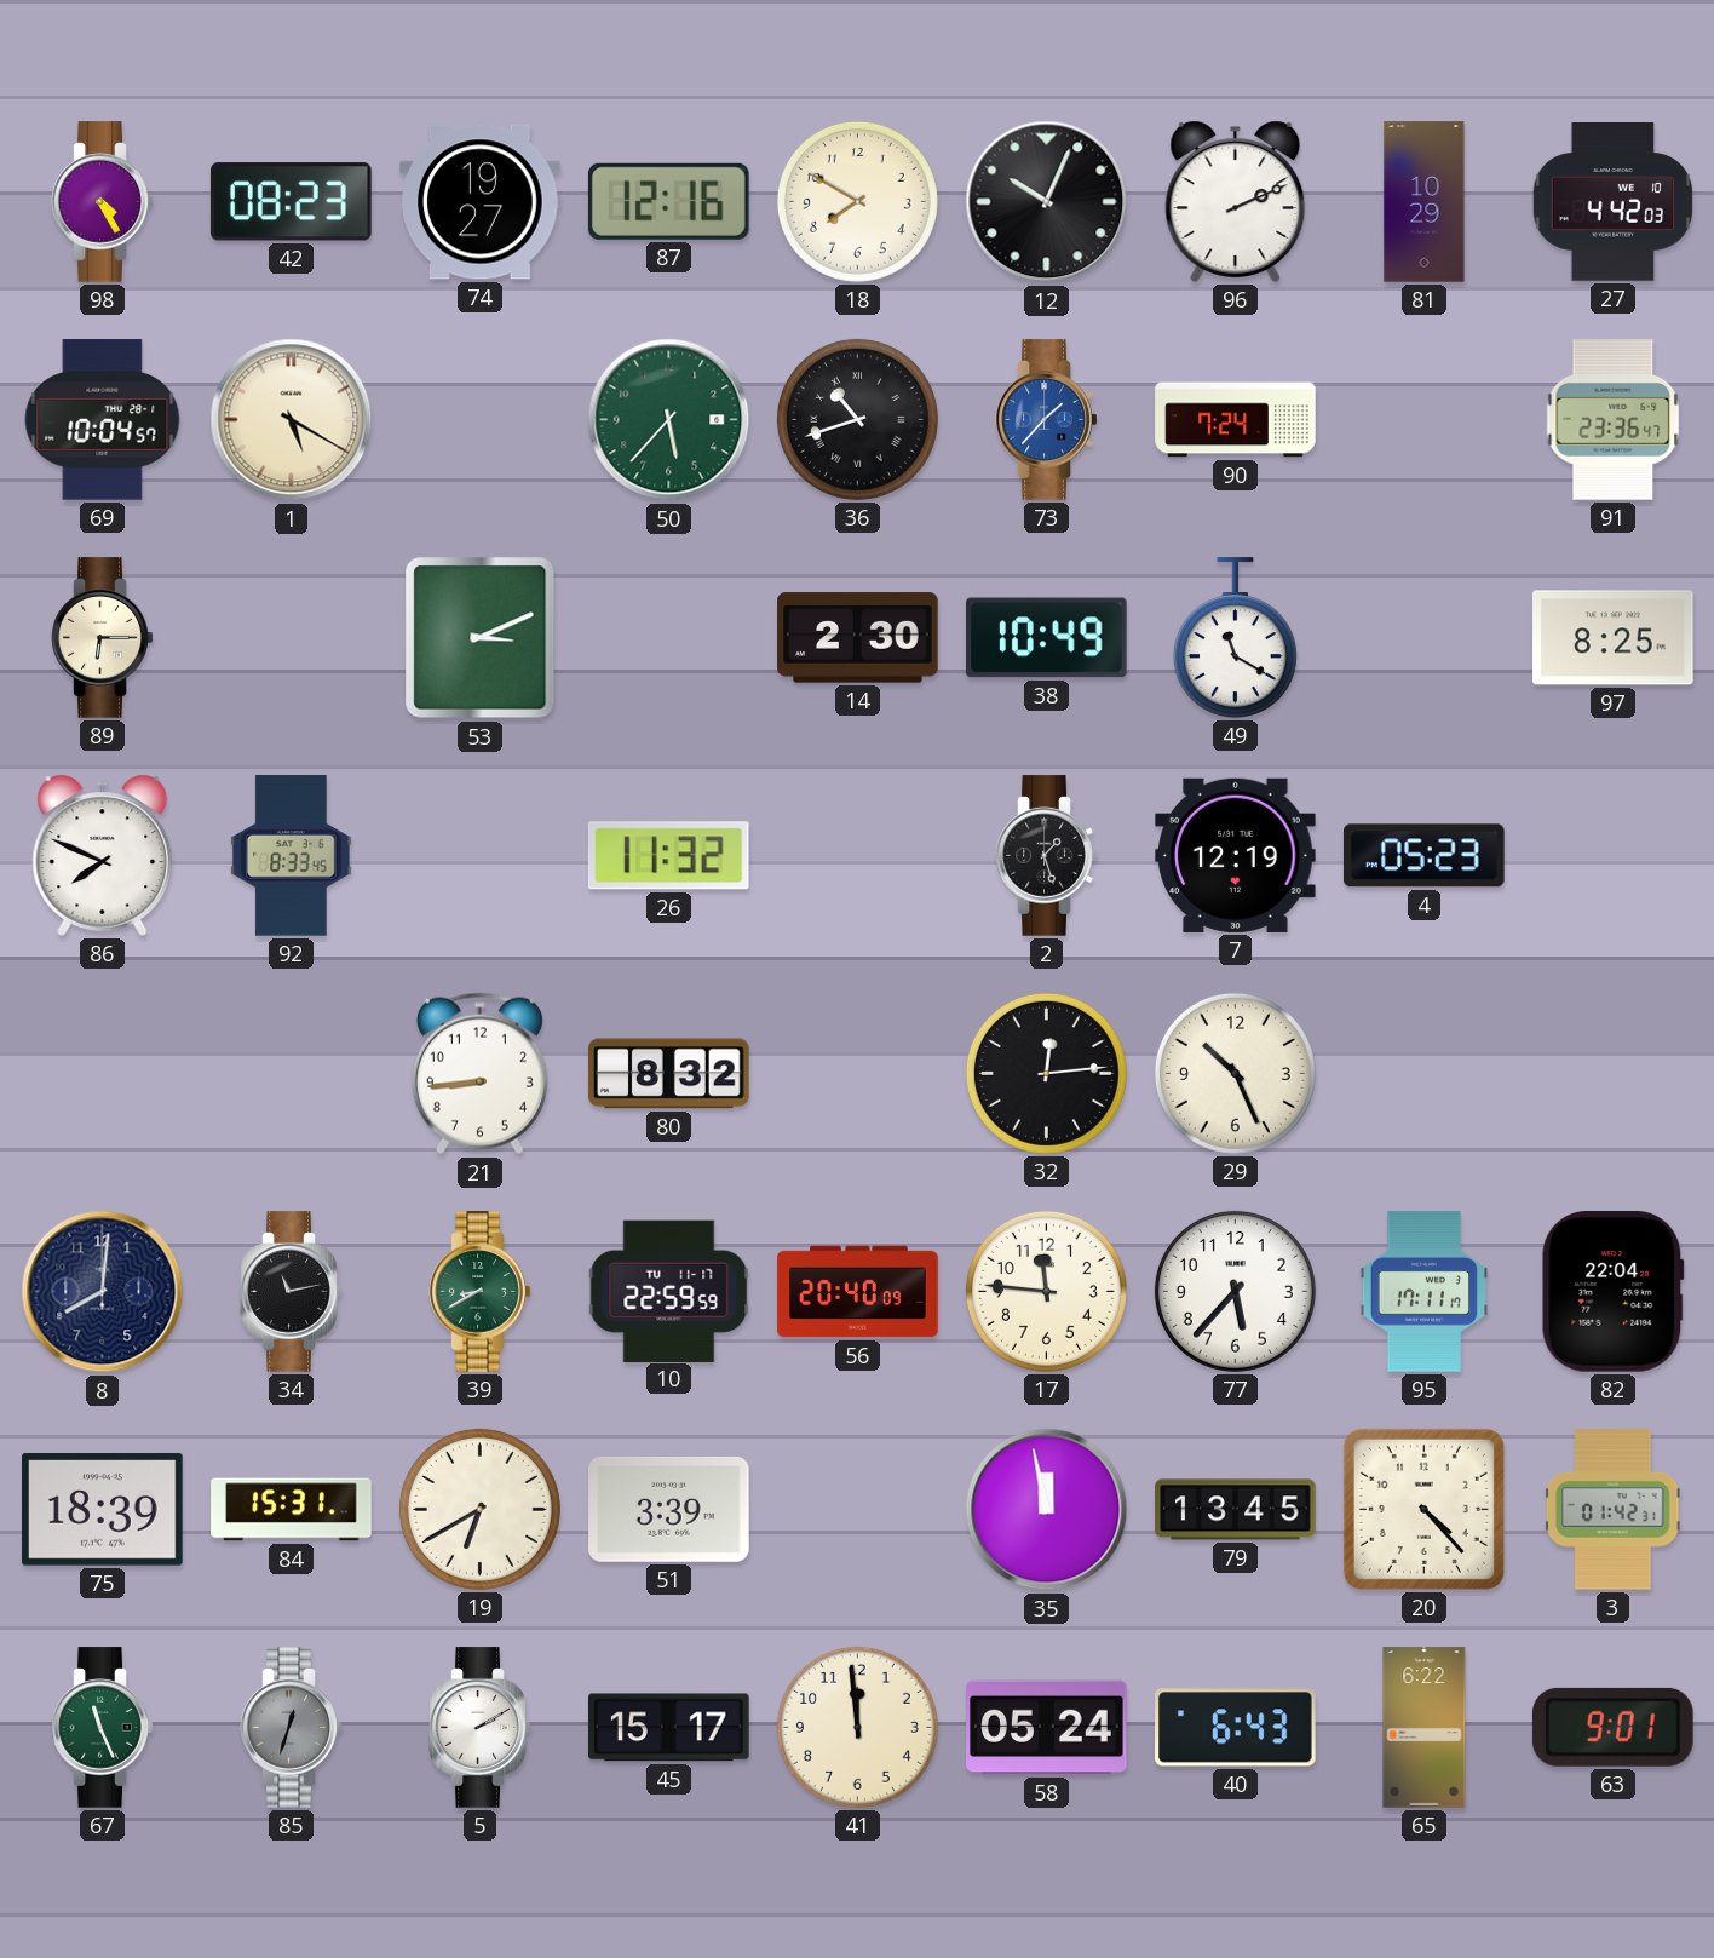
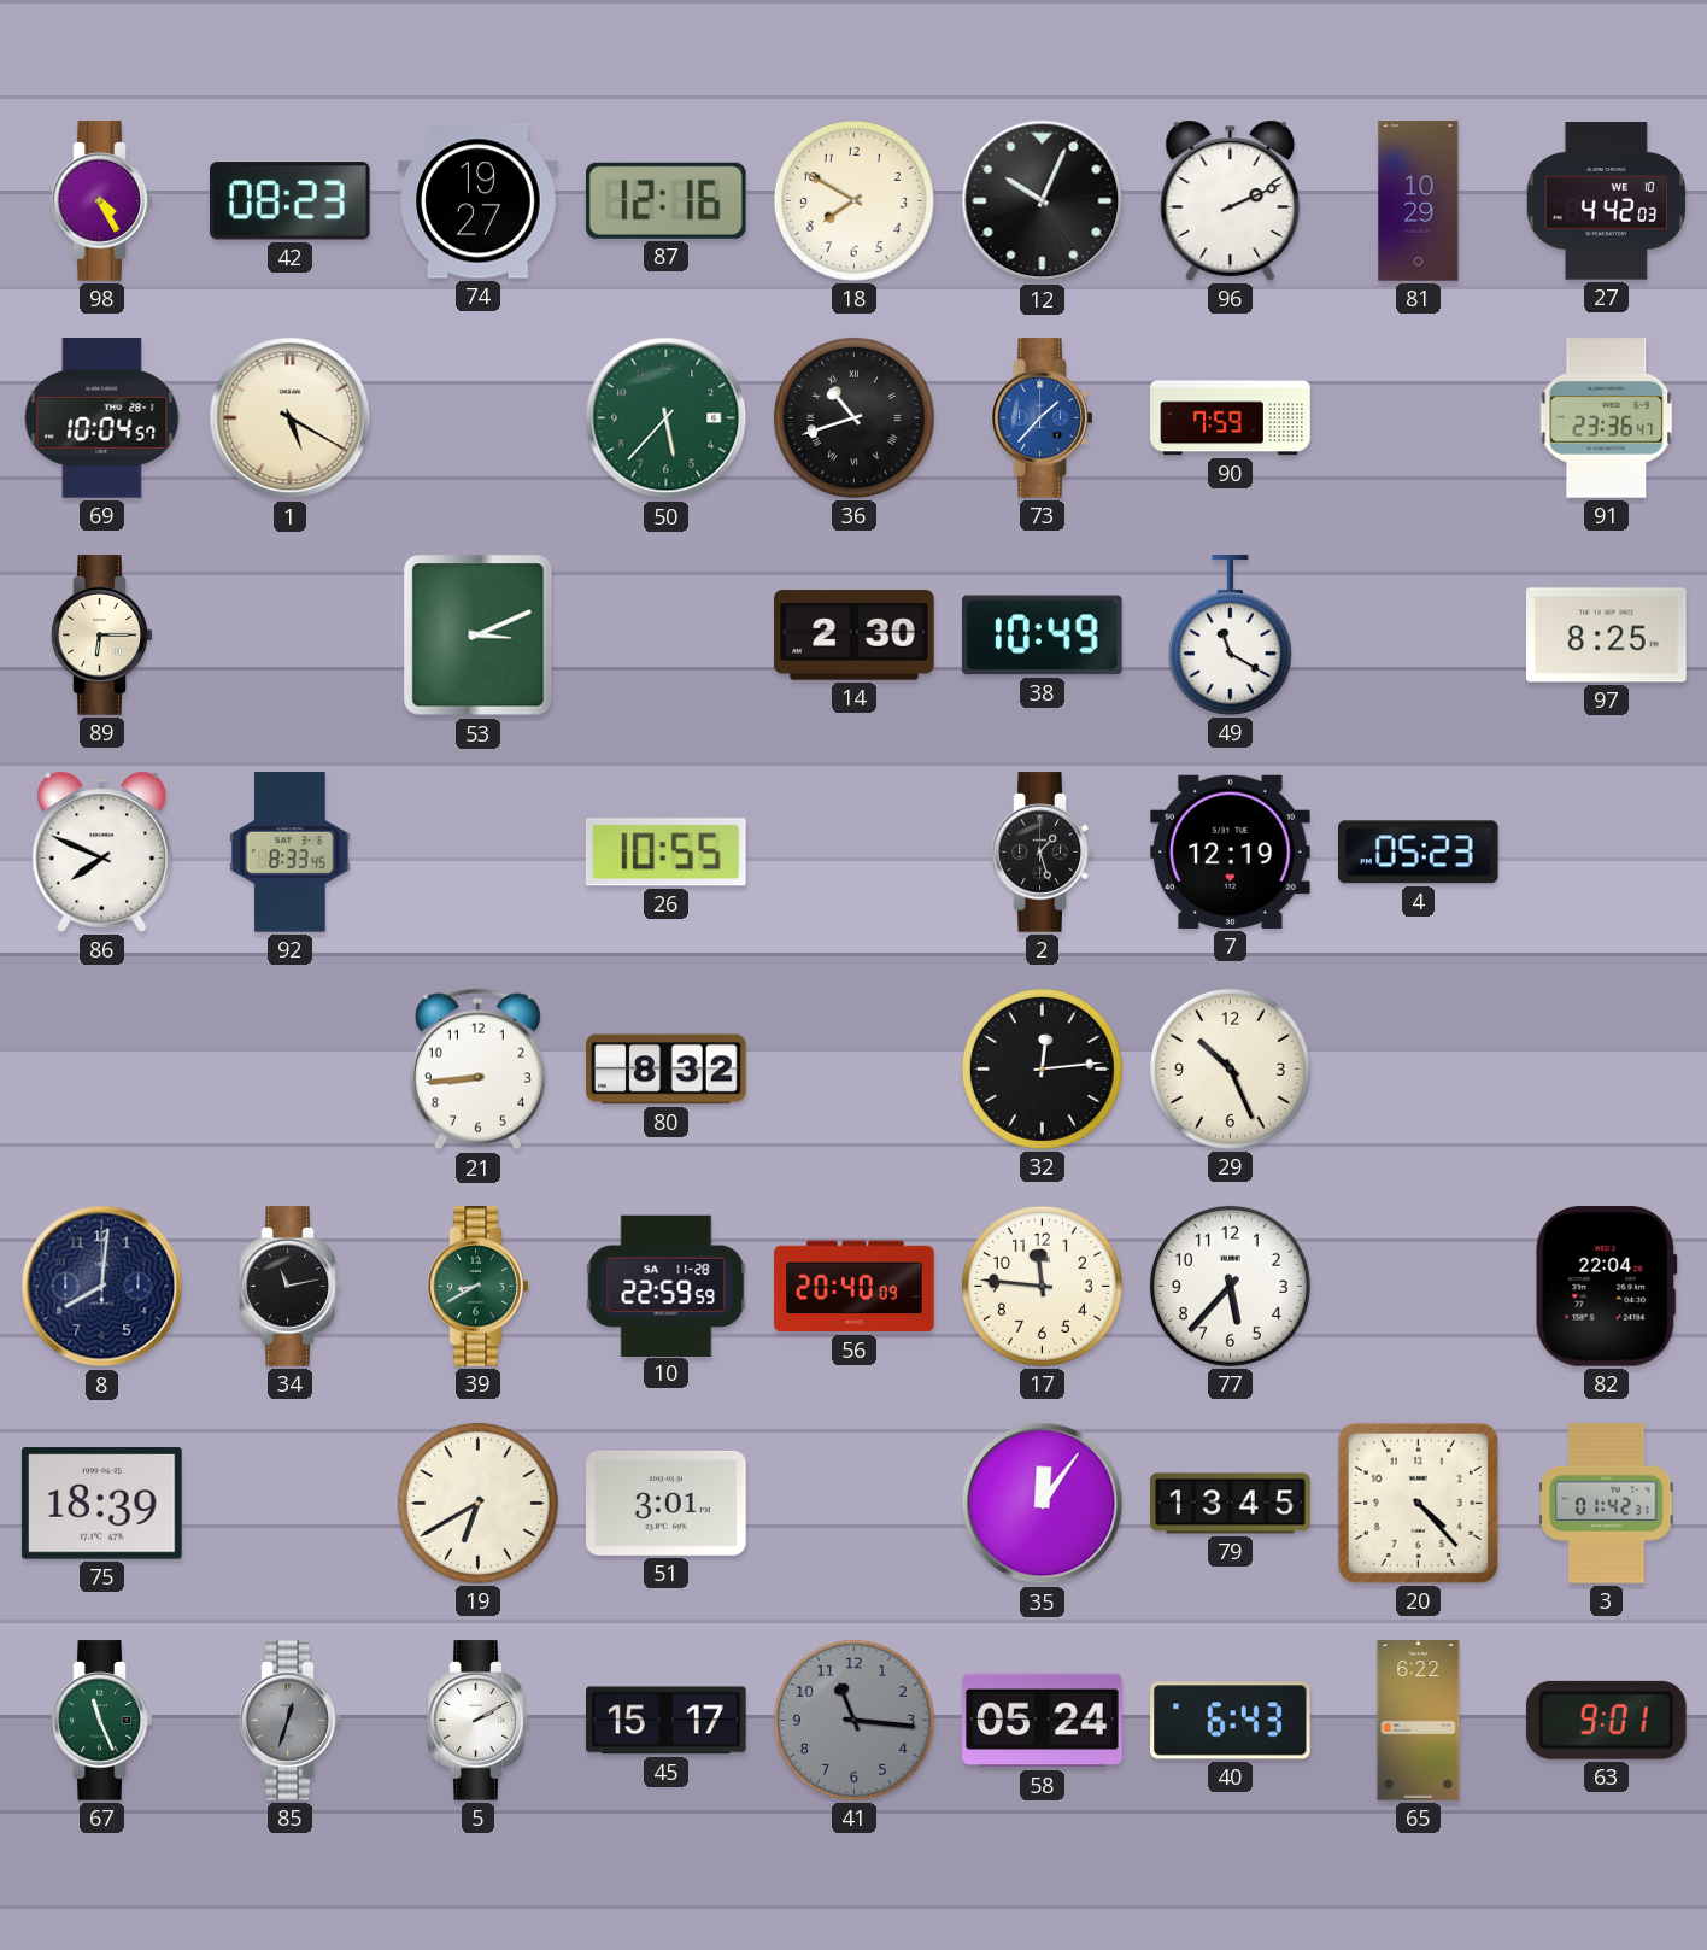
90: 7:24 -> 7:59
26: 11:32 -> 10:55
10 date: TU 11-17 -> SA 11-28
95: 17:11 -> none
84: 15:31 -> none
51: 3:39 -> 3:01
35: 11:58 -> 12:06
41: 11:59 -> 11:16
41 dial: cream -> grey
